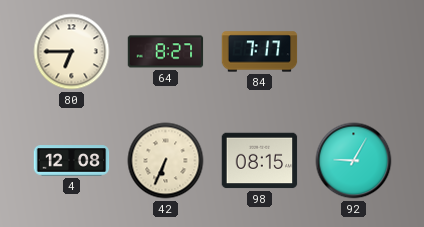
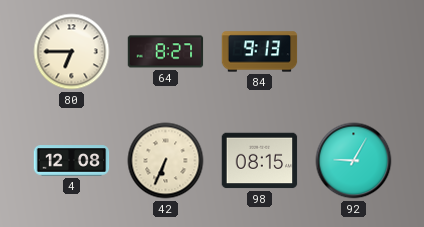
84: 7:17 -> 9:13
